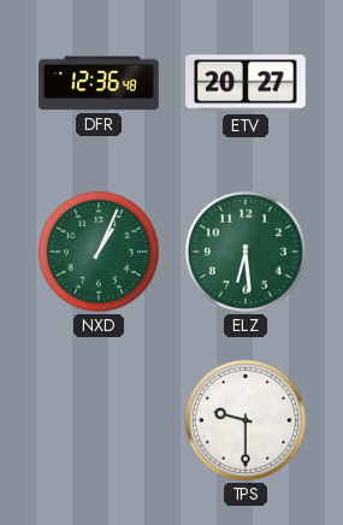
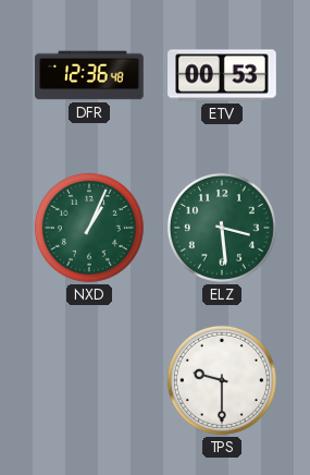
ETV: 20:27 -> 00:53
ELZ: 6:29 -> 3:29
